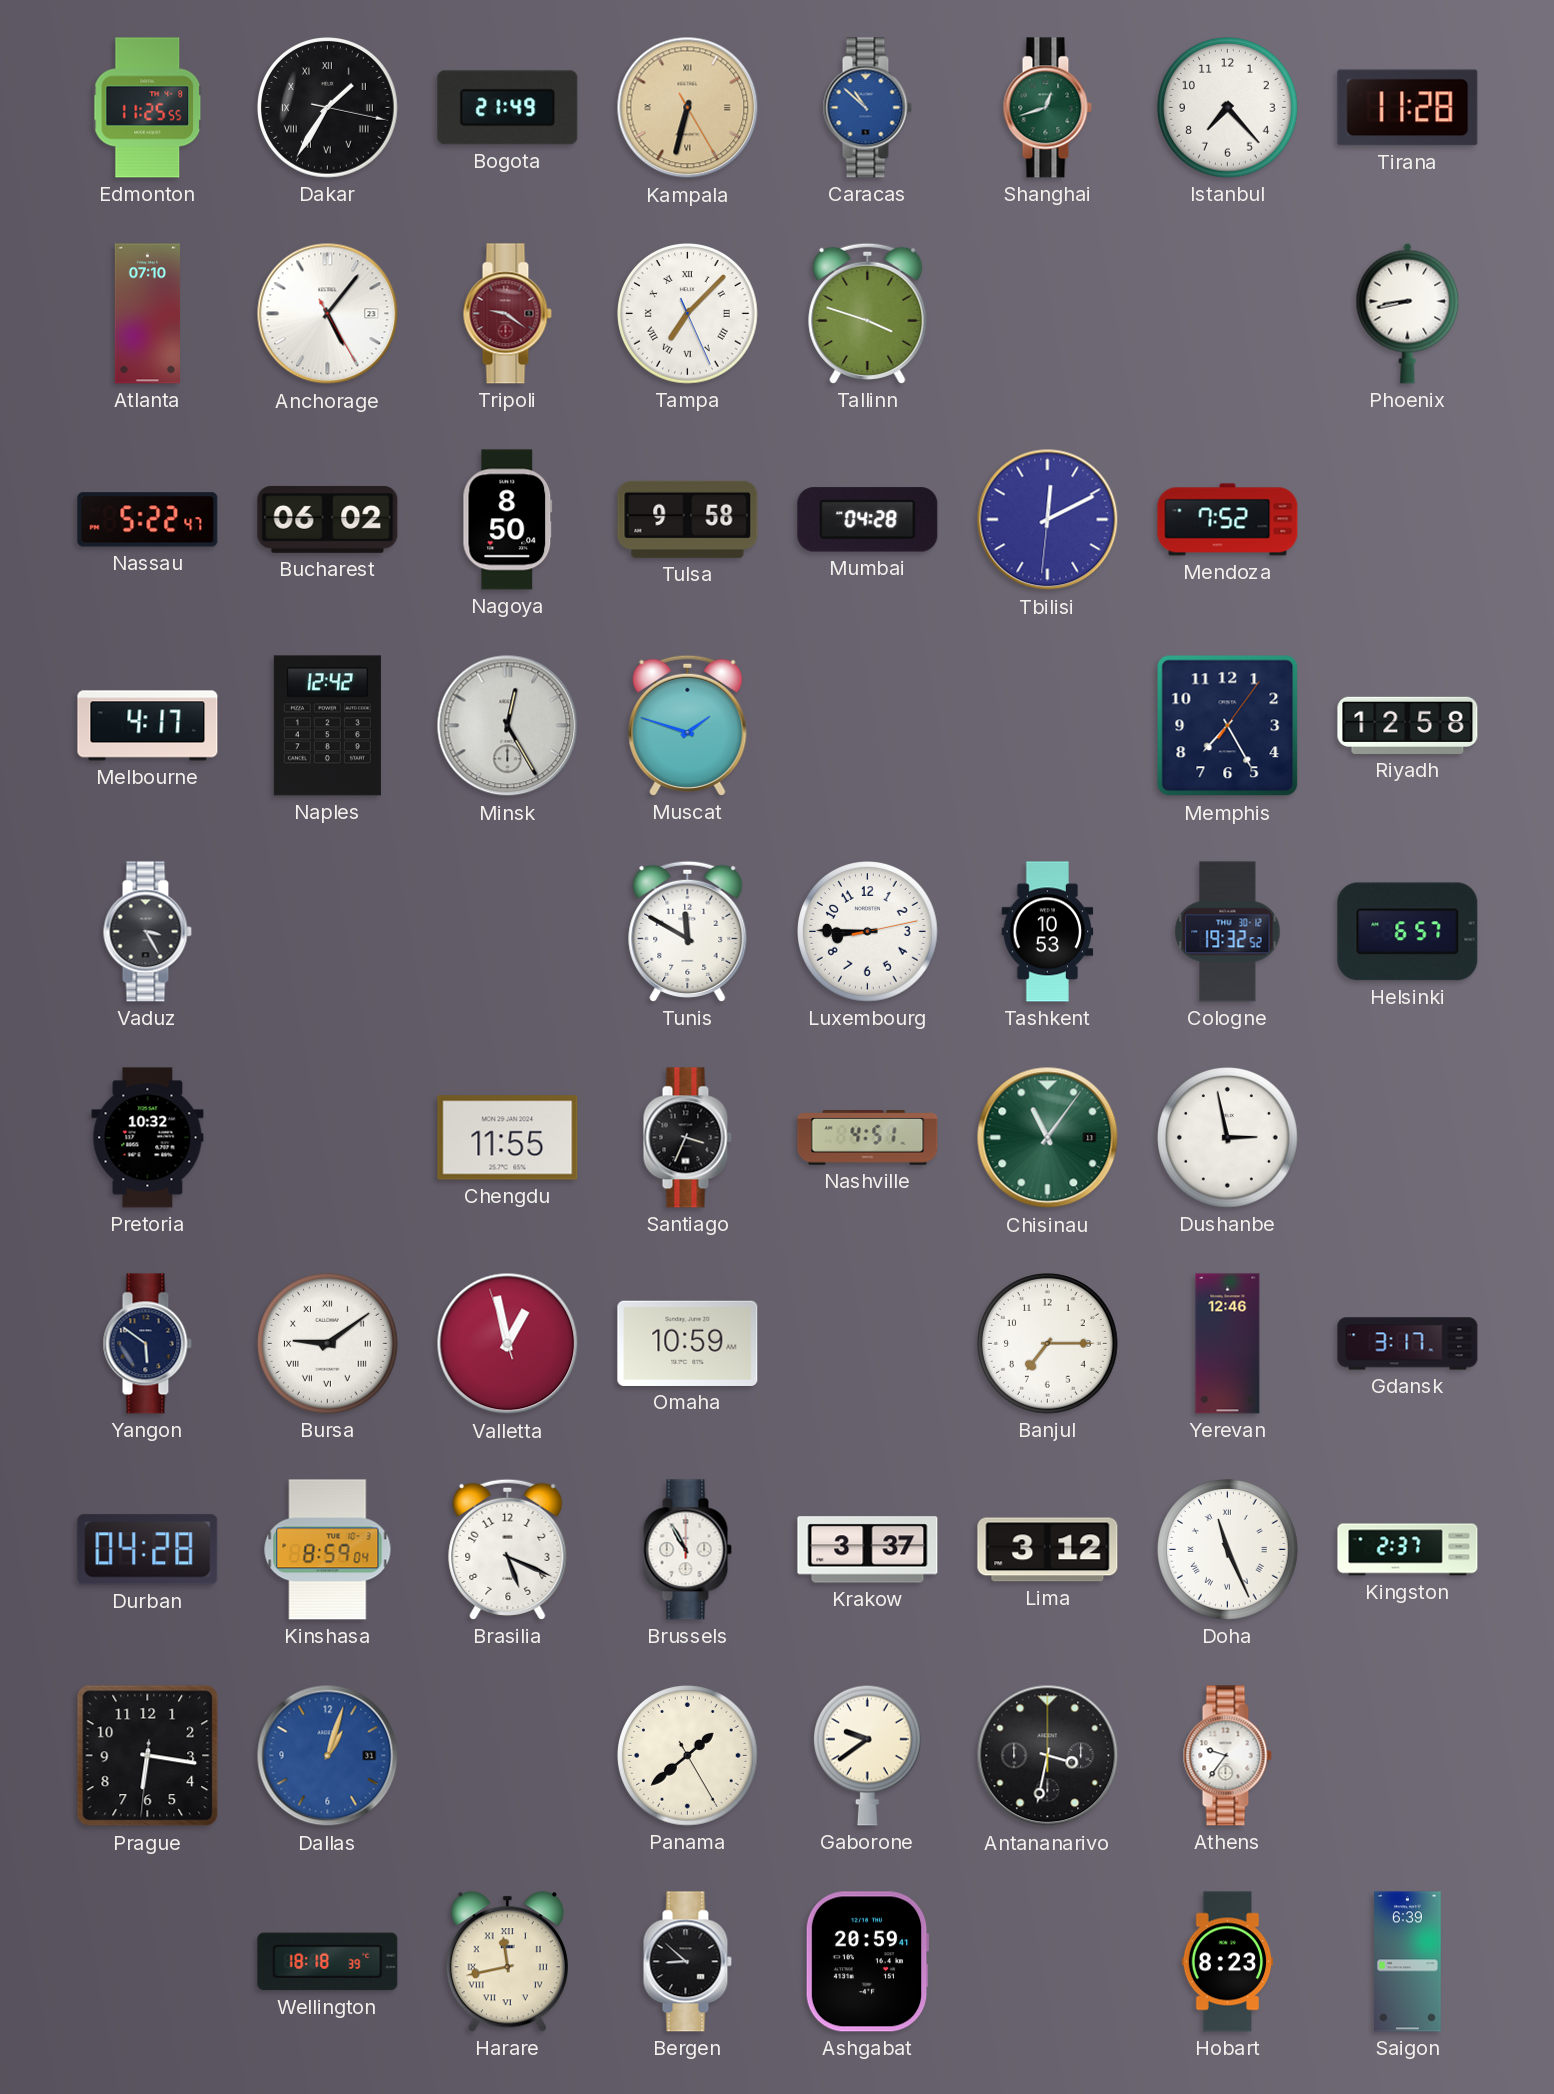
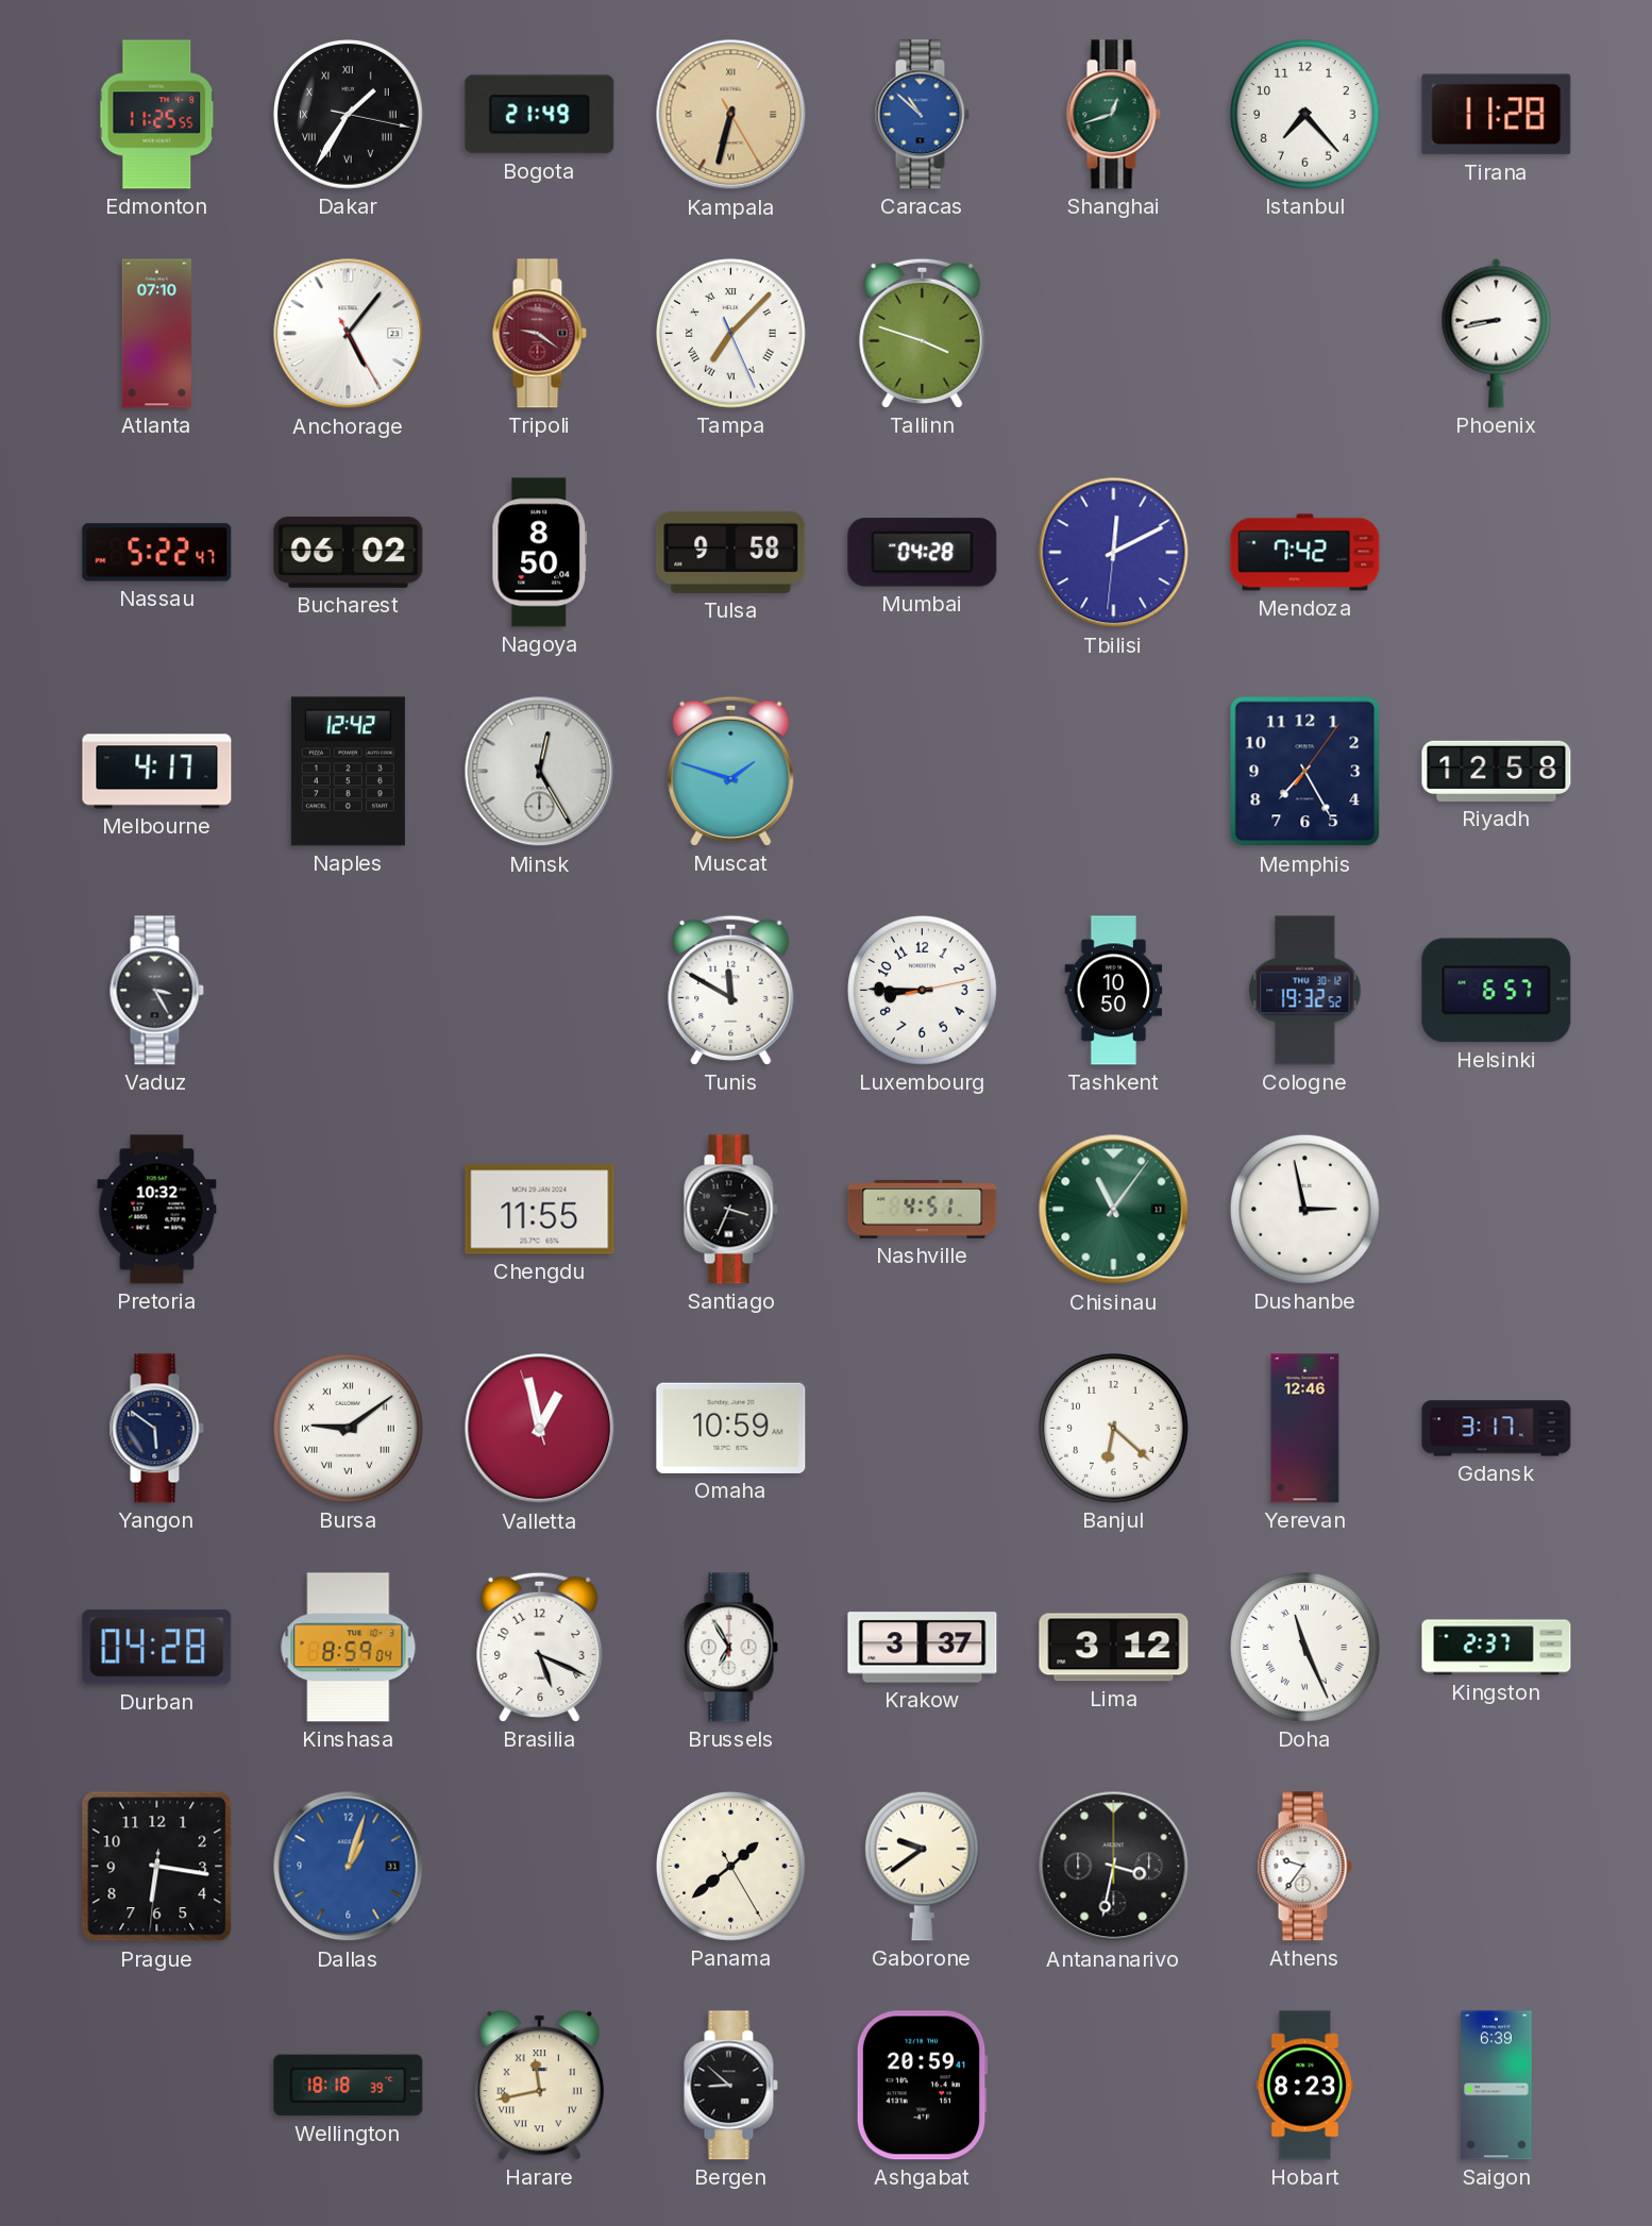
Mendoza: 7:52 -> 7:42
Tashkent: 10:53 -> 10:50
Banjul: 7:15 -> 6:22
Brussels: 10:55 -> 6:55
